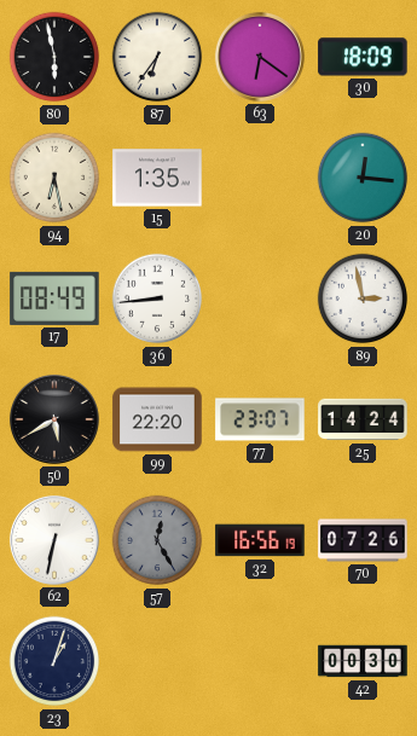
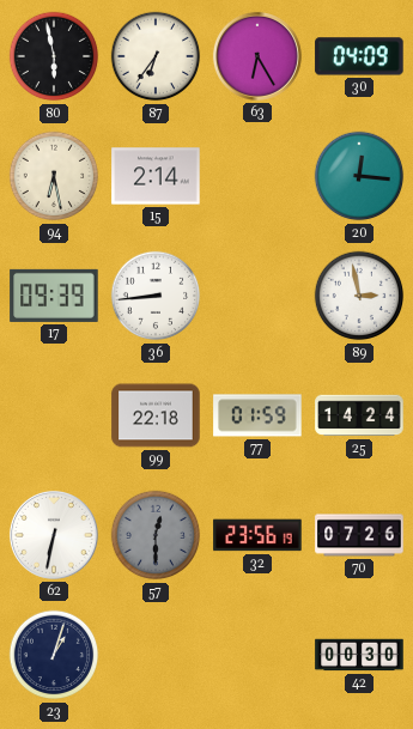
63: 6:21 -> 6:25
30: 18:09 -> 04:09
15: 1:35 -> 2:14
17: 08:49 -> 09:39
50: 5:40 -> none
99: 22:20 -> 22:18
77: 23:07 -> 01:59
57: 12:25 -> 12:30
32: 16:56 -> 23:56
